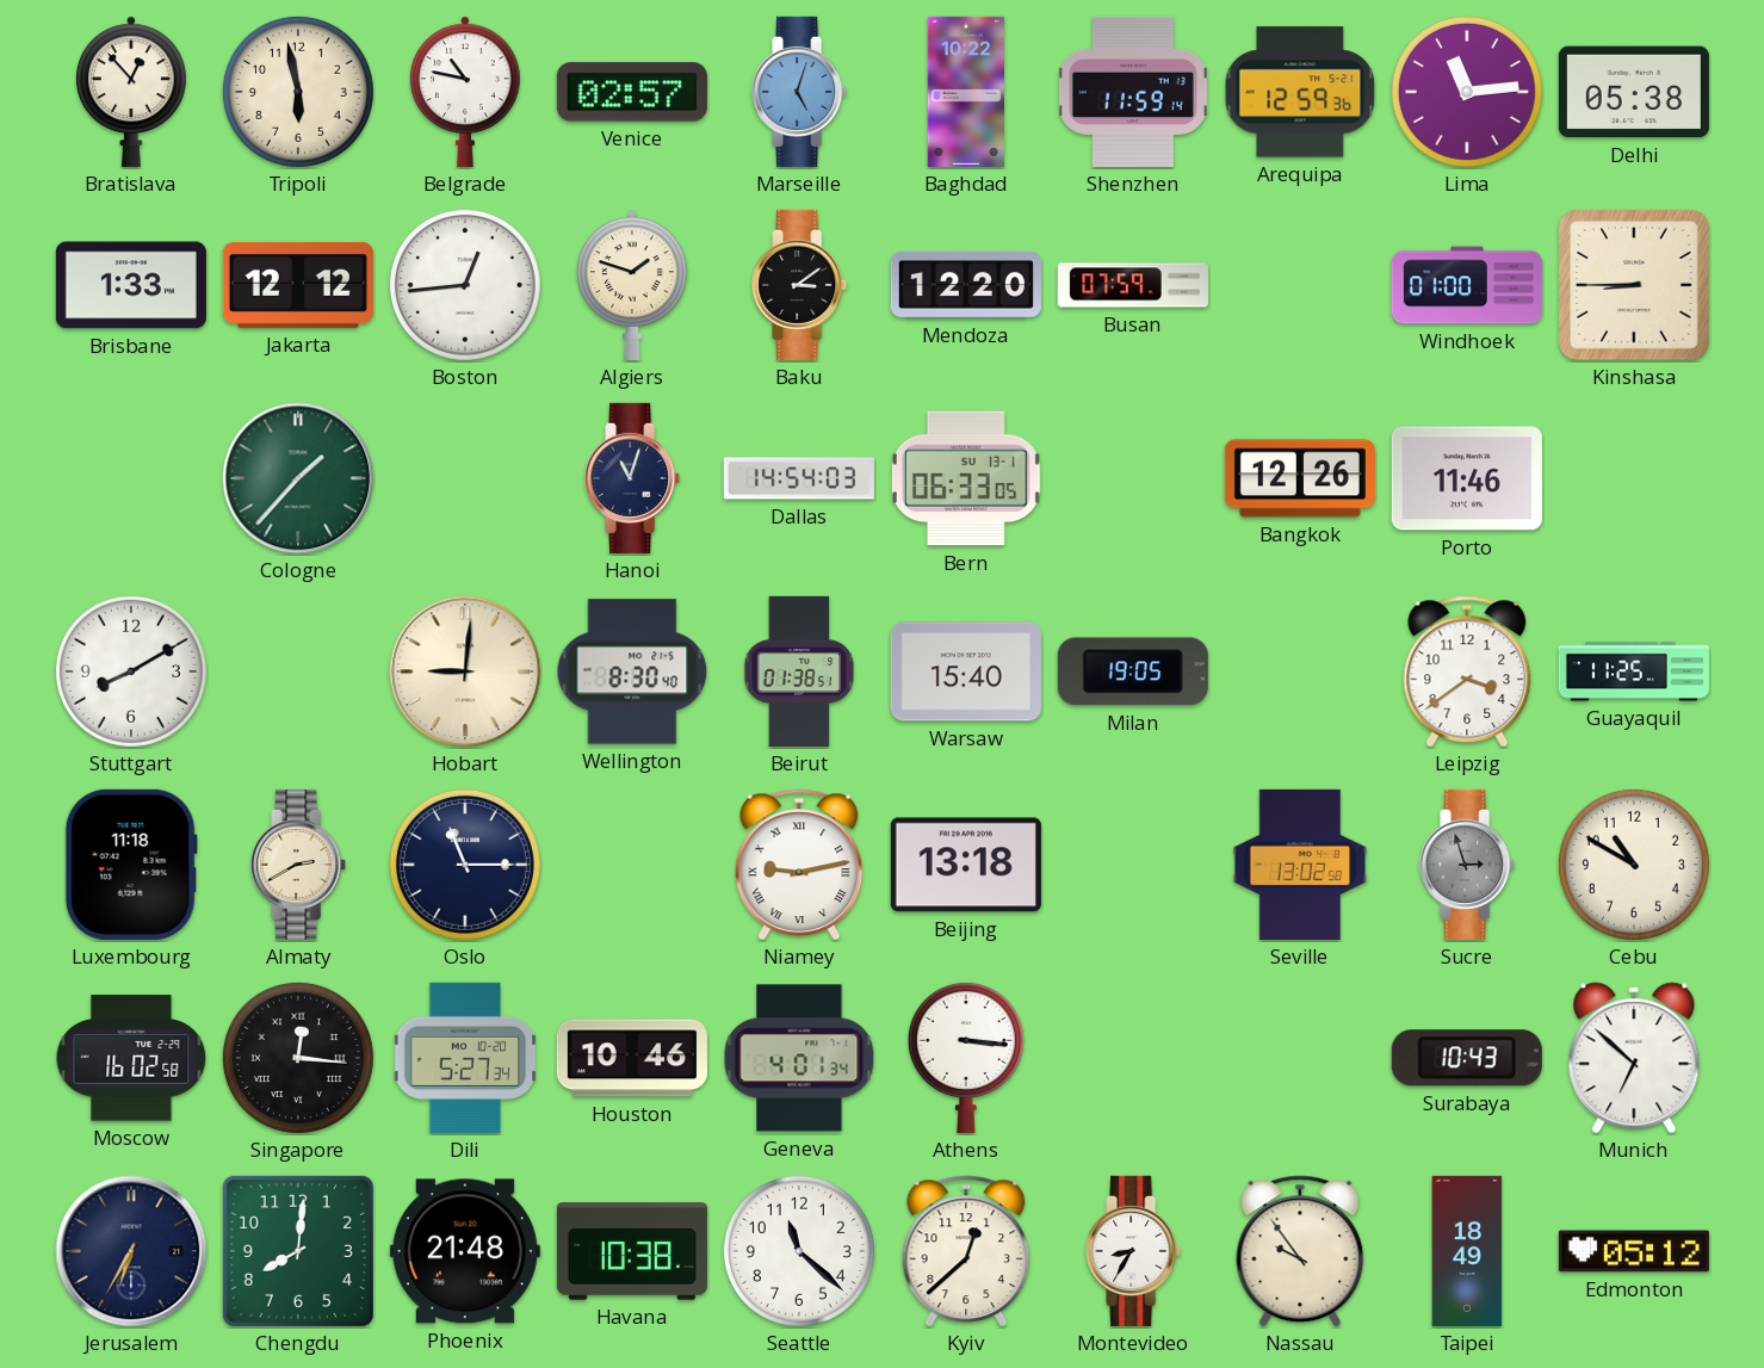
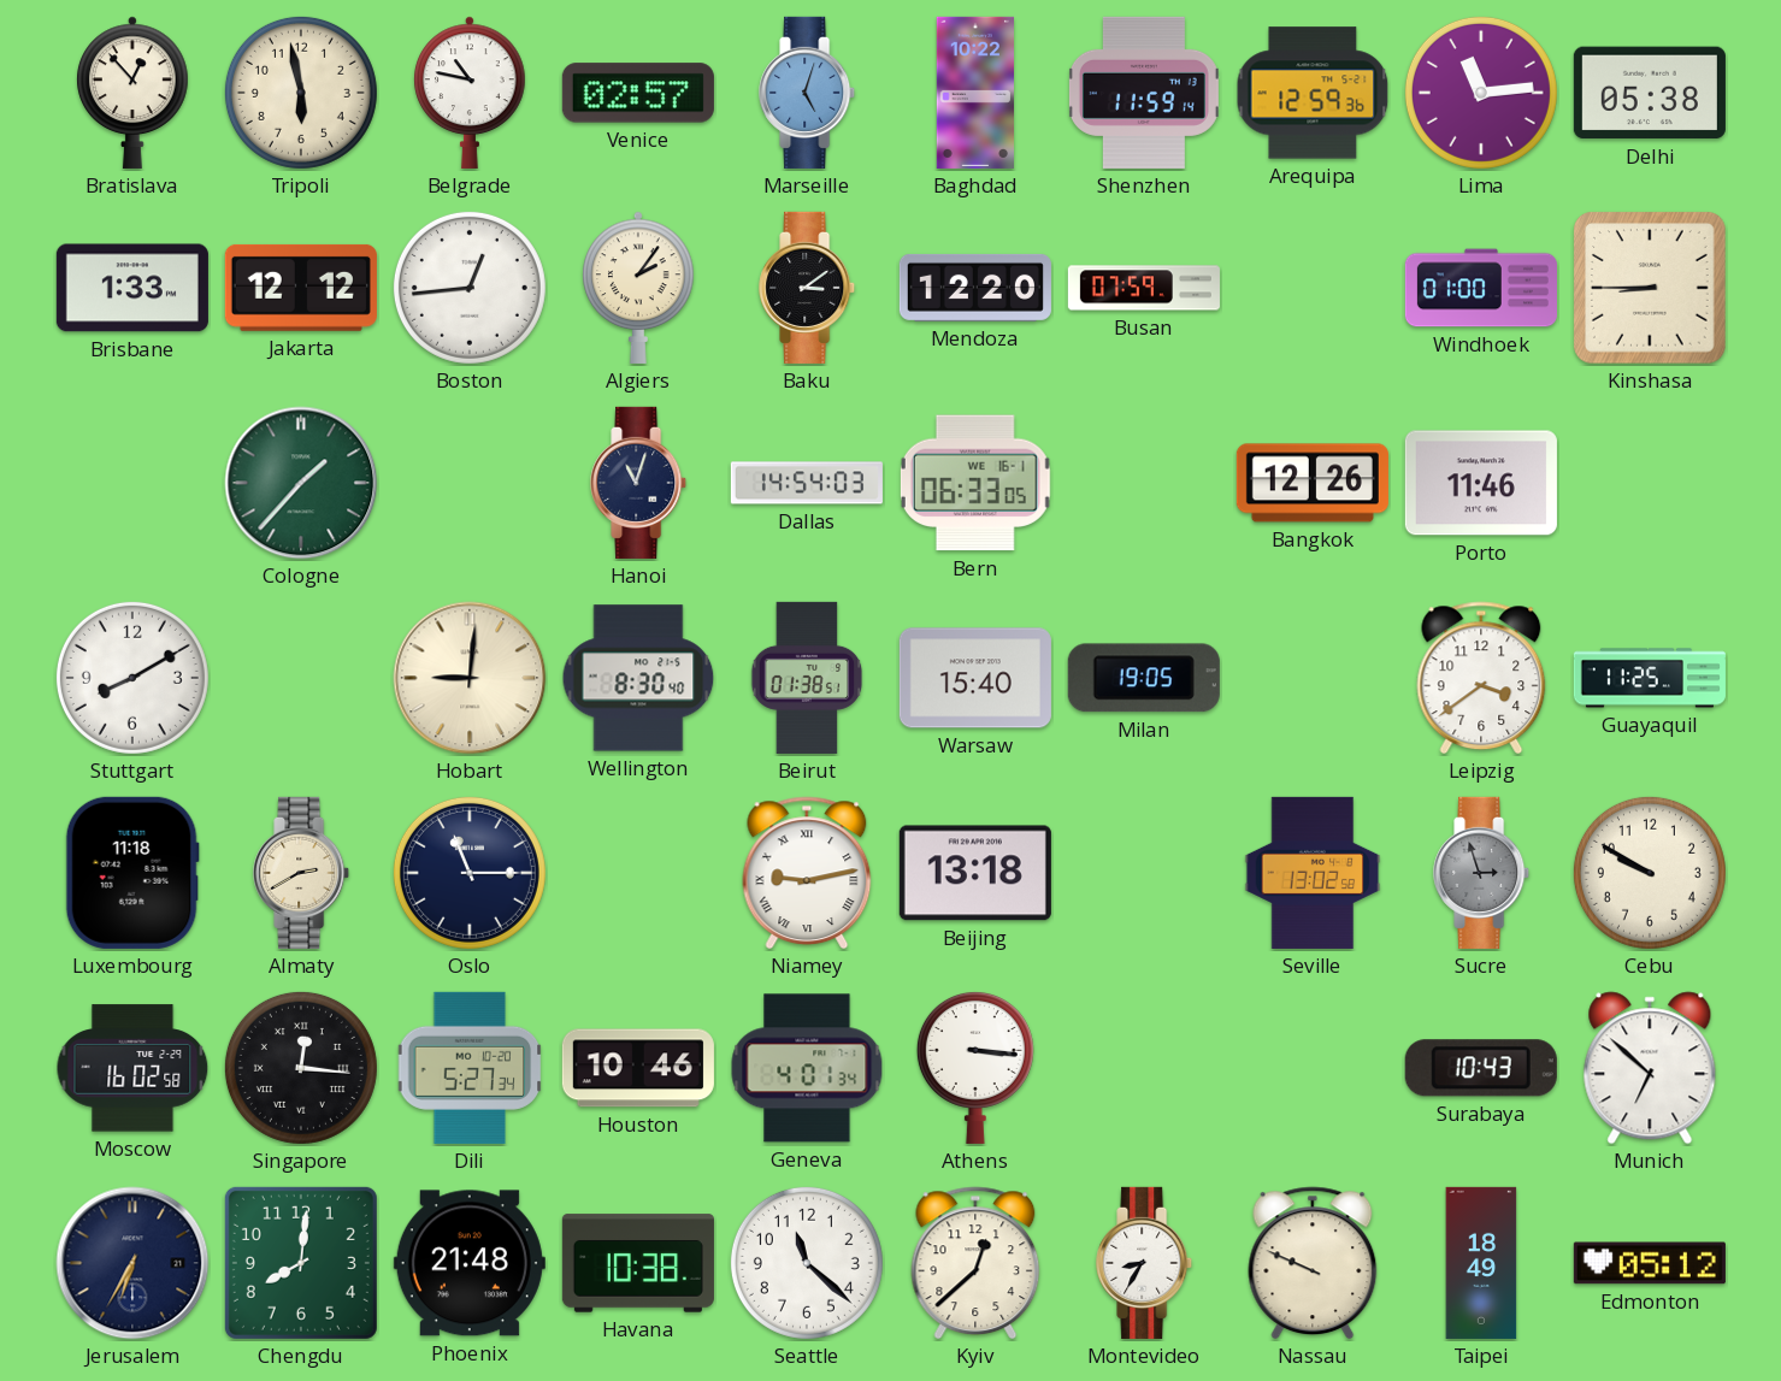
Algiers: 1:48 -> 2:06
Bern date: SU 13-1 -> WE 16-1
Cebu: 10:50 -> 9:50
Nassau: 9:54 -> 9:49
